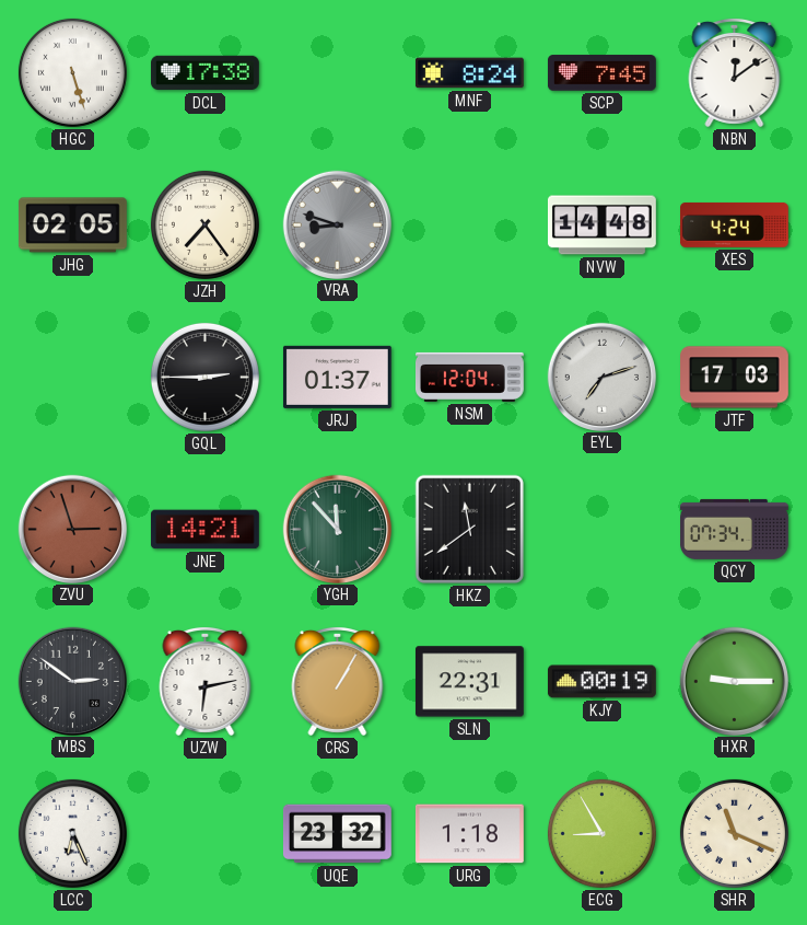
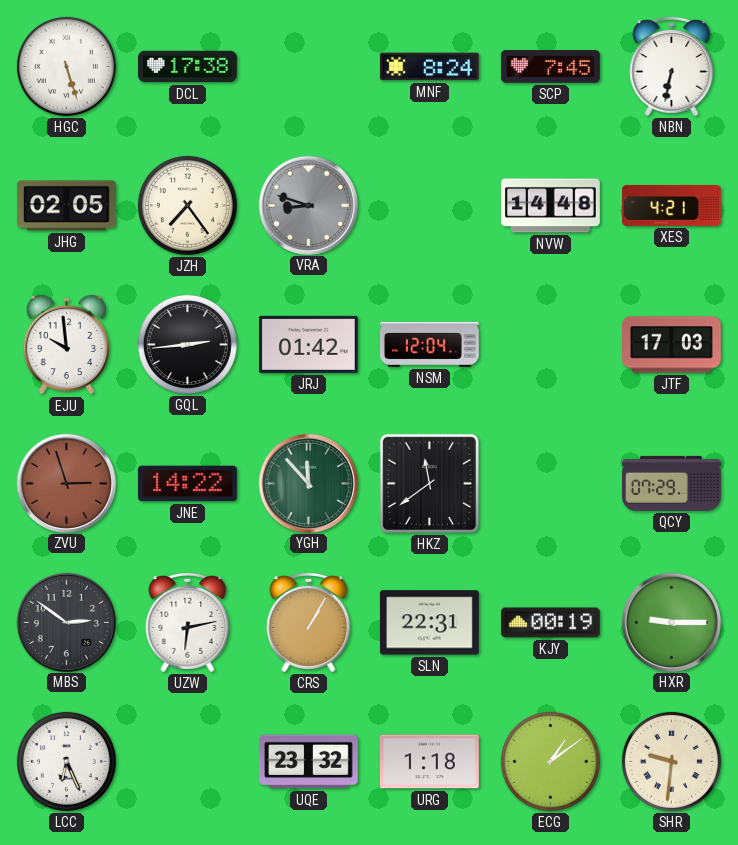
NBN: 12:09 -> 6:32
XES: 4:24 -> 4:21
EJU: none -> 9:59
GQL: 2:45 -> 2:44
JRJ: 01:37 -> 01:42
EYL: 7:12 -> none
JNE: 14:21 -> 14:22
QCY: 07:34 -> 07:29
ECG: 8:55 -> 1:09
SHR: 11:19 -> 9:31
